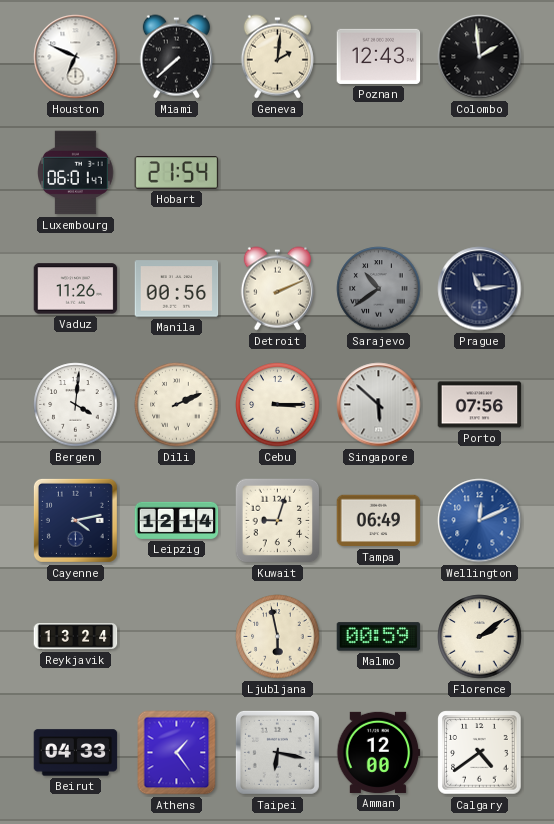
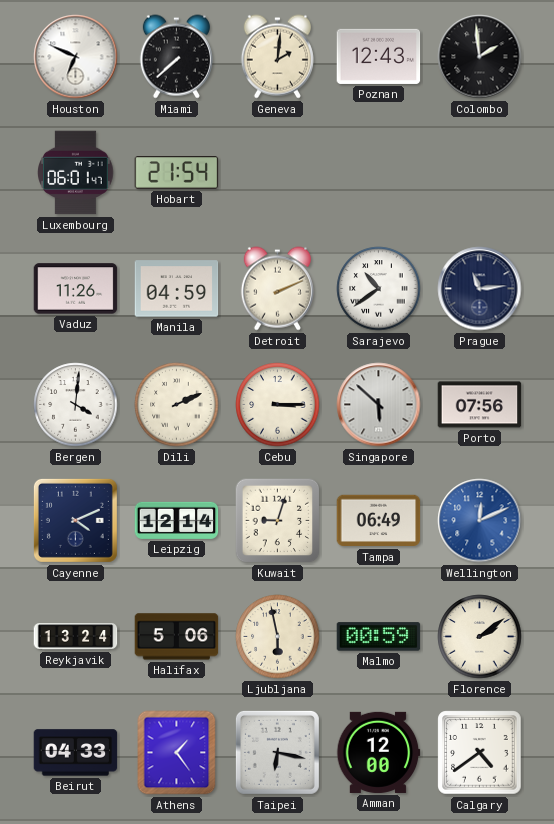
Manila: 00:56 -> 04:59
Sarajevo dial: grey -> white
Cayenne: 4:13 -> 4:11
Halifax: none -> 5:06
